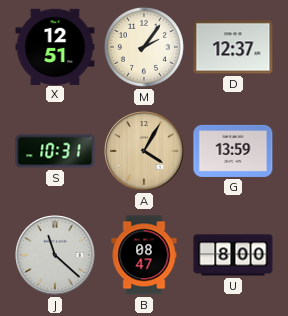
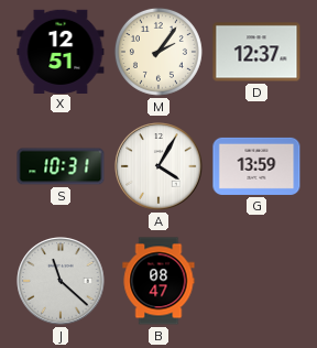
A dial: champagne -> white
U: 8:00 -> none
